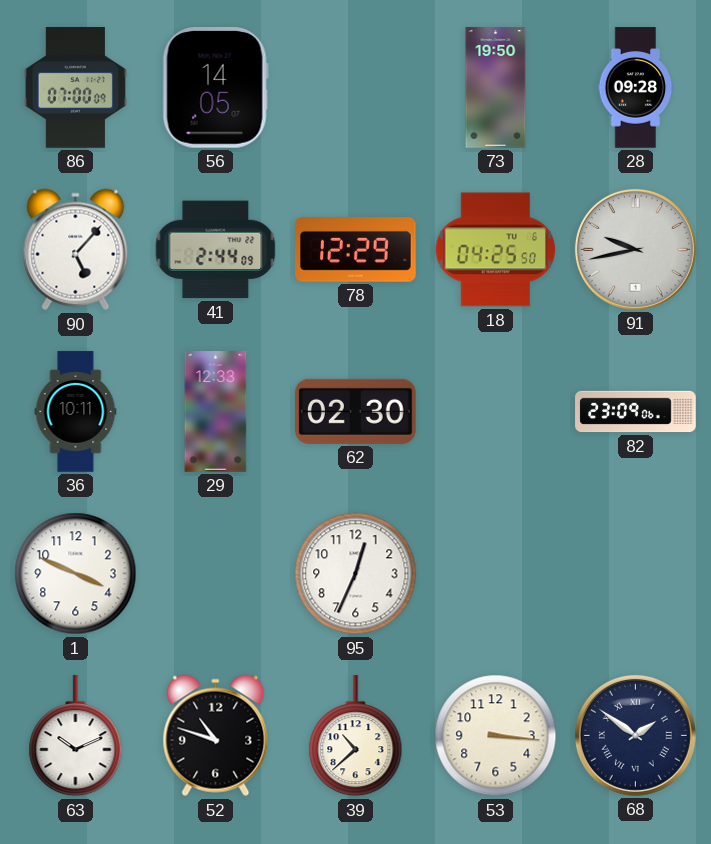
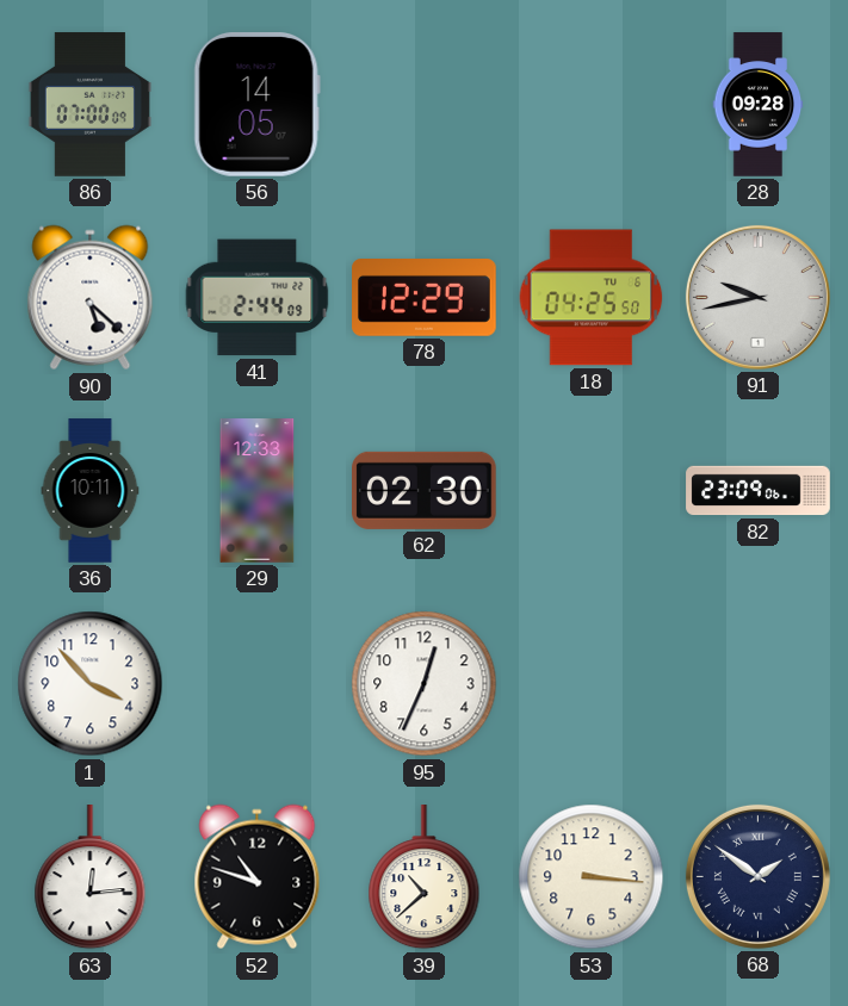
73: 19:50 -> none
90: 5:07 -> 5:22
1: 3:49 -> 3:53
63: 10:11 -> 12:14
